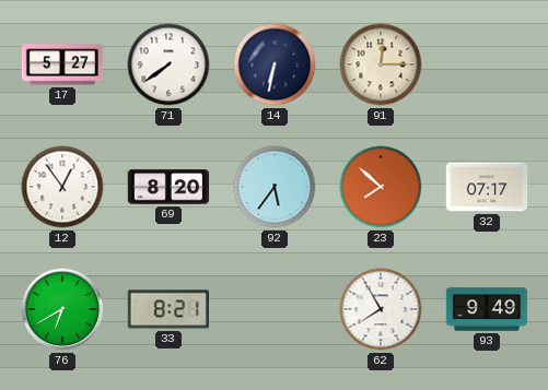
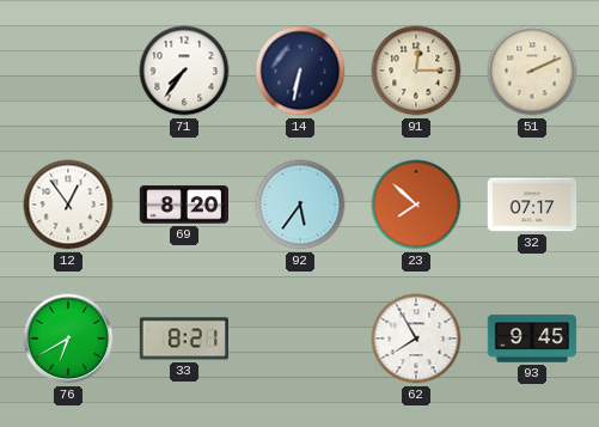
17: 5:27 -> none
71: 7:39 -> 7:36
51: none -> 2:11
93: 9:49 -> 9:45
